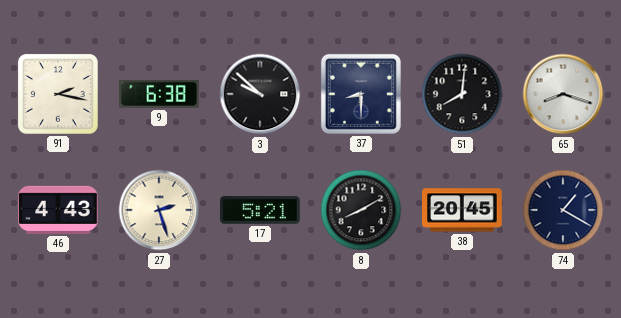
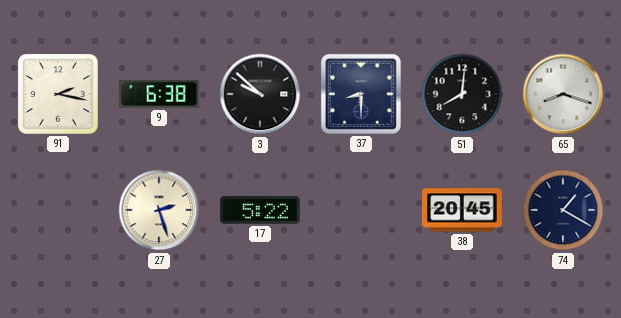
46: 4:43 -> none
17: 5:21 -> 5:22
8: 8:10 -> none
